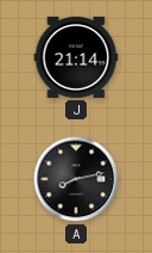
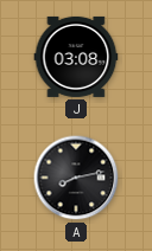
J: 21:14 -> 03:08
